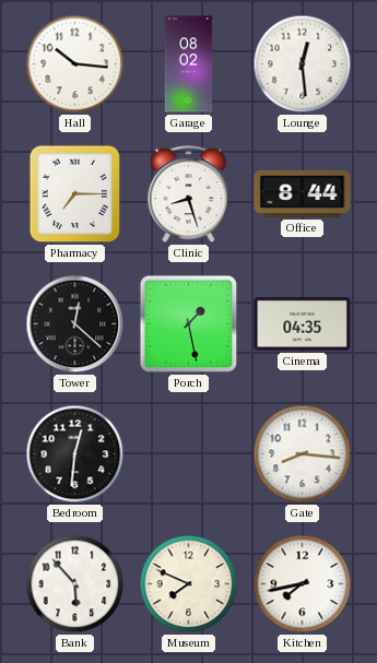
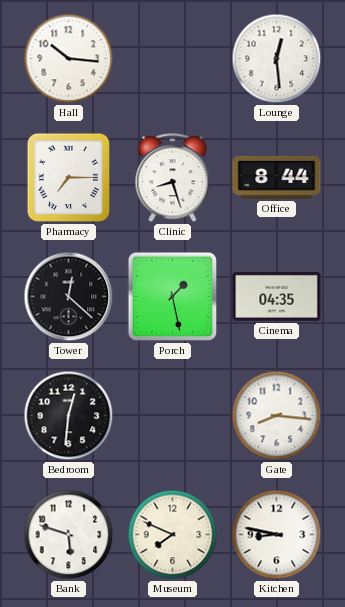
Garage: 08:02 -> none
Bank: 5:53 -> 5:48
Kitchen: 7:43 -> 8:47
